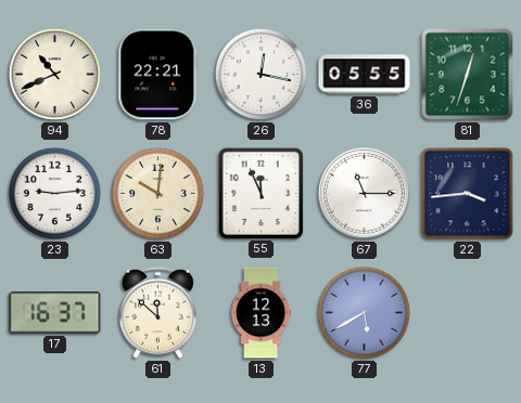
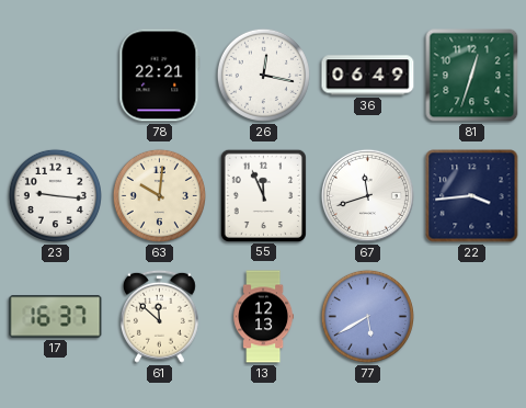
94: 10:41 -> none
36: 05:55 -> 06:49
23: 9:14 -> 9:16
67: 11:15 -> 11:42
